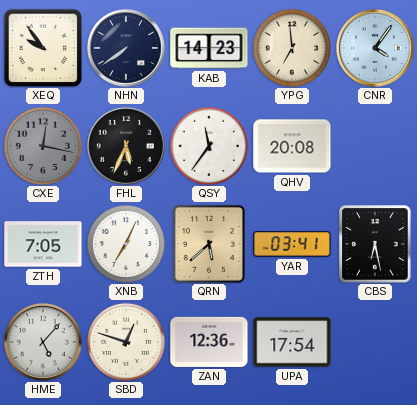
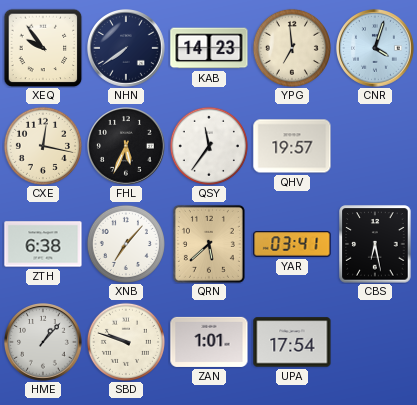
CNR: 4:06 -> 4:03
CXE dial: grey -> cream
QHV: 20:08 -> 19:57
ZTH: 7:05 -> 6:38
XNB: 7:04 -> 7:07
HME: 5:07 -> 1:07
SBD: 12:48 -> 9:48
ZAN: 12:36 -> 1:01
